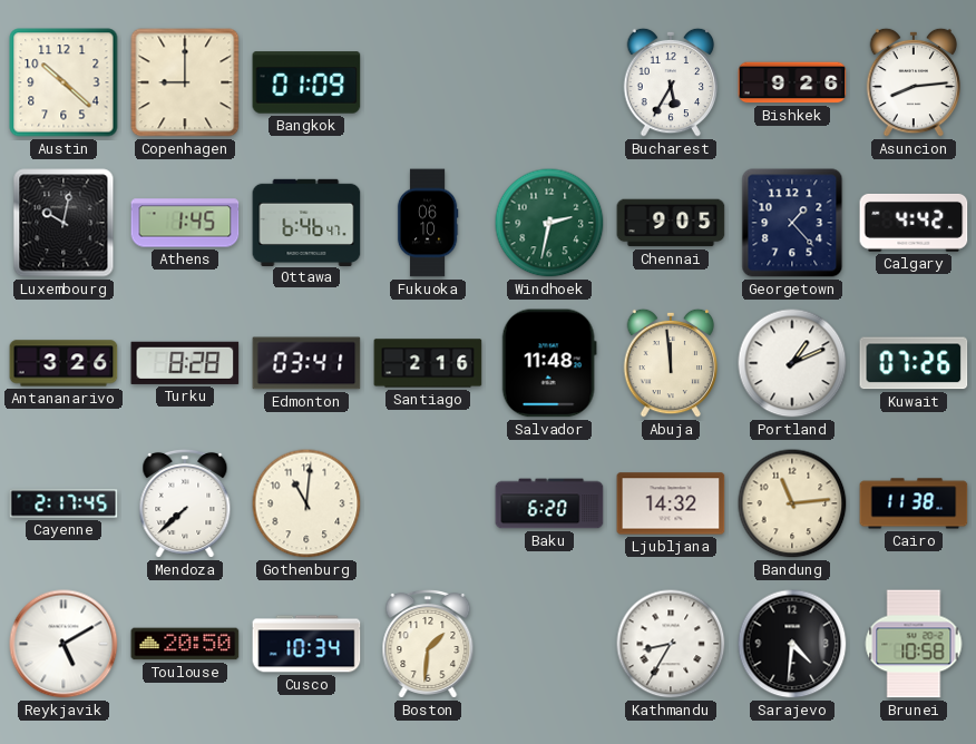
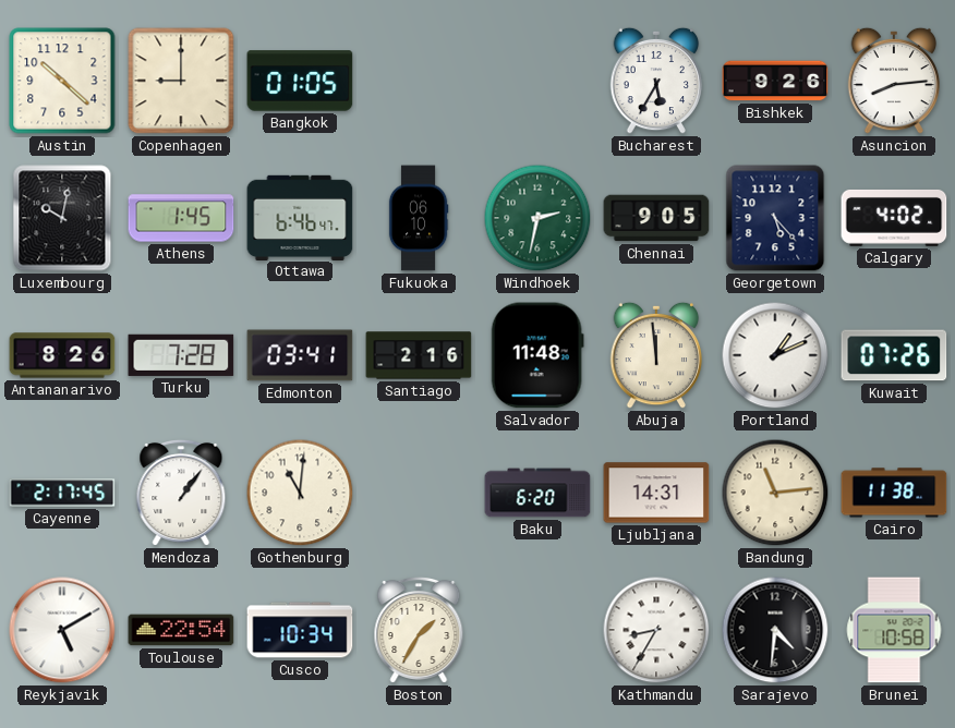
Bangkok: 01:09 -> 01:05
Georgetown: 1:23 -> 5:23
Calgary: 4:42 -> 4:02
Antananarivo: 3:26 -> 8:26
Turku: 8:28 -> 7:28
Mendoza: 7:38 -> 1:06
Ljubljana: 14:32 -> 14:31
Toulouse: 20:50 -> 22:54
Boston: 1:31 -> 1:35
